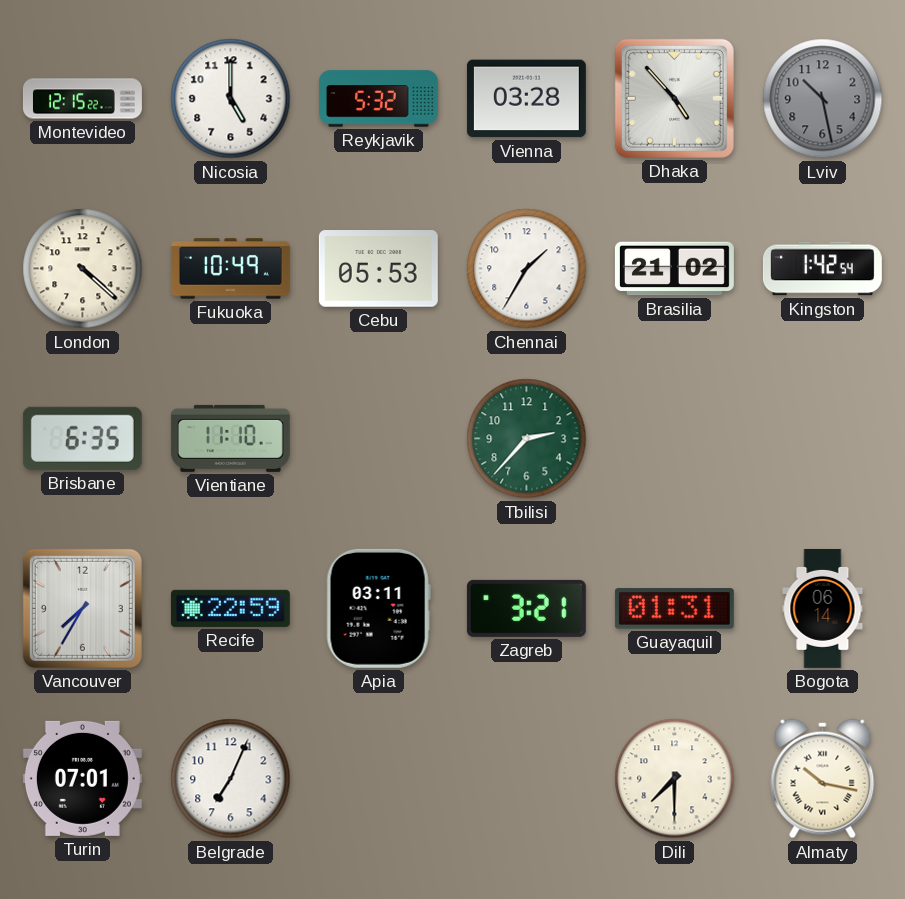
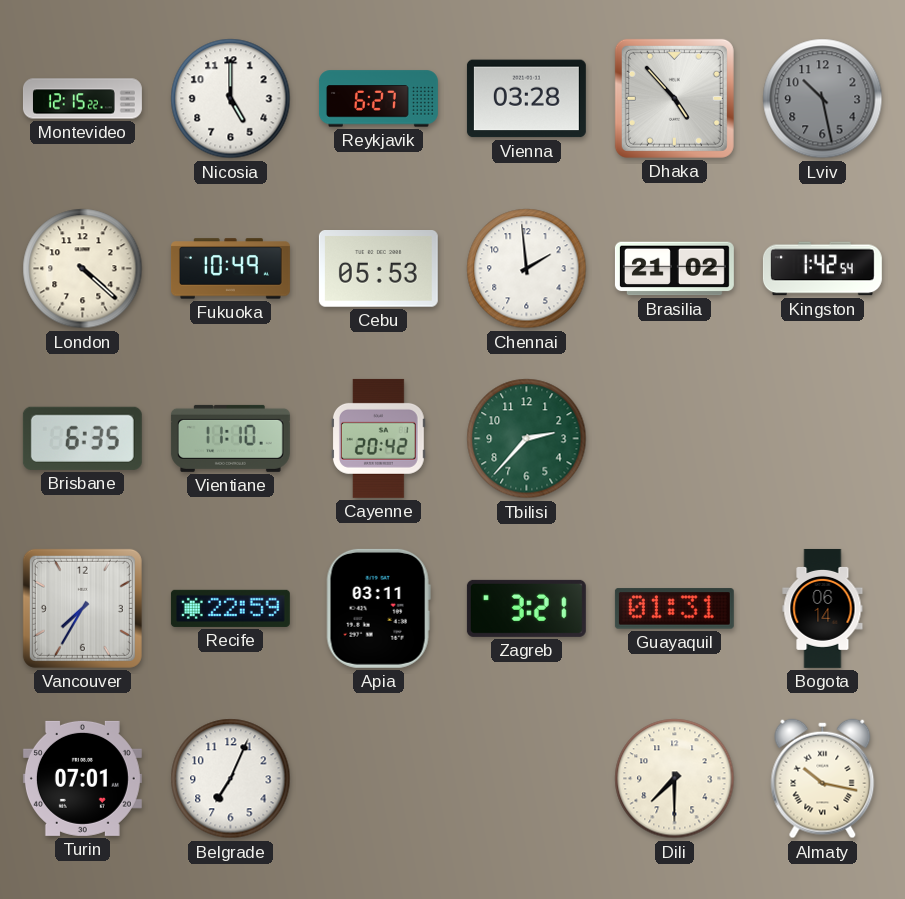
Reykjavik: 5:32 -> 6:27
Chennai: 1:35 -> 1:59
Cayenne: none -> 20:42
